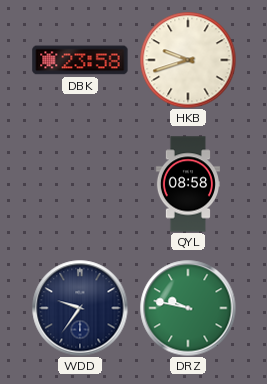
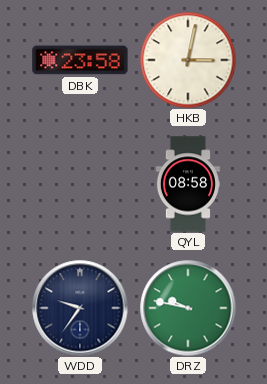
HKB: 9:42 -> 3:02
